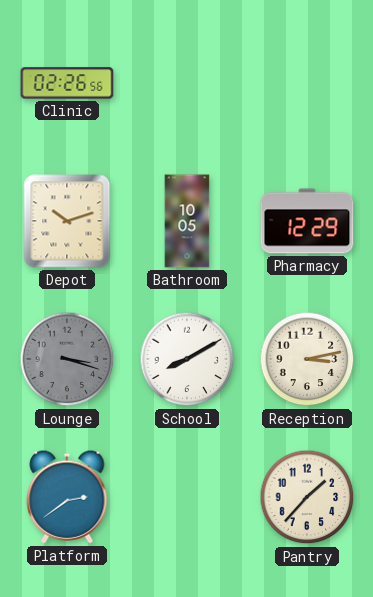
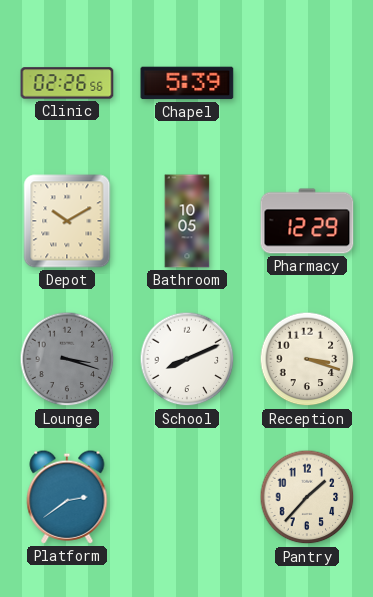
Chapel: none -> 5:39
Depot: 10:12 -> 10:10
School: 8:10 -> 8:11
Reception: 3:13 -> 3:18
